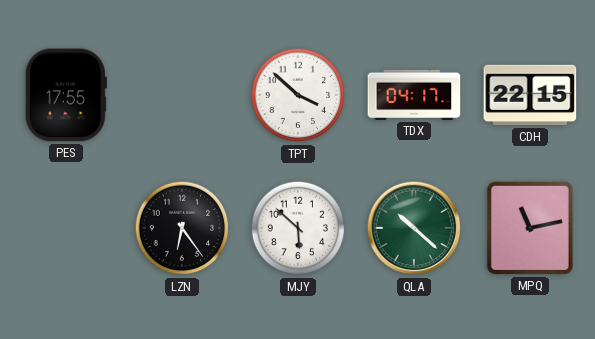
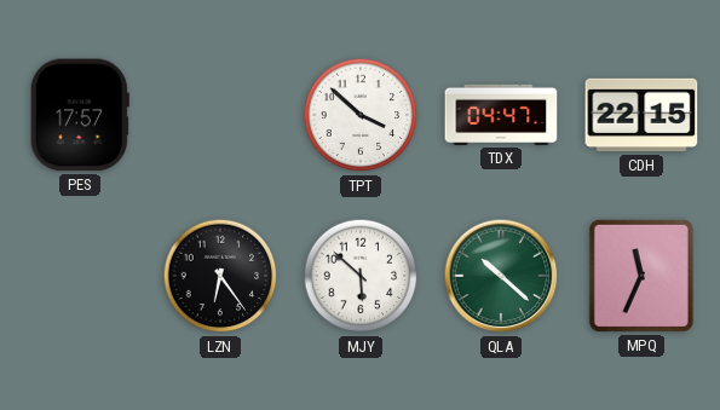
PES: 17:55 -> 17:57
TDX: 04:17 -> 04:47
MPQ: 11:13 -> 11:34
